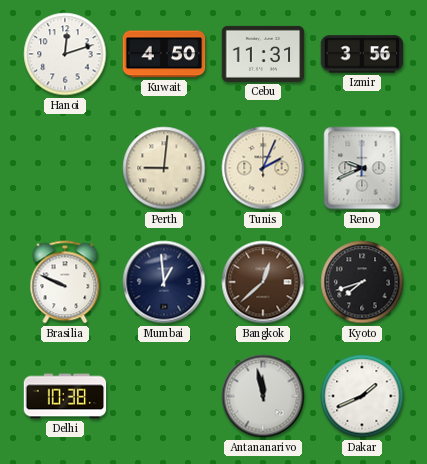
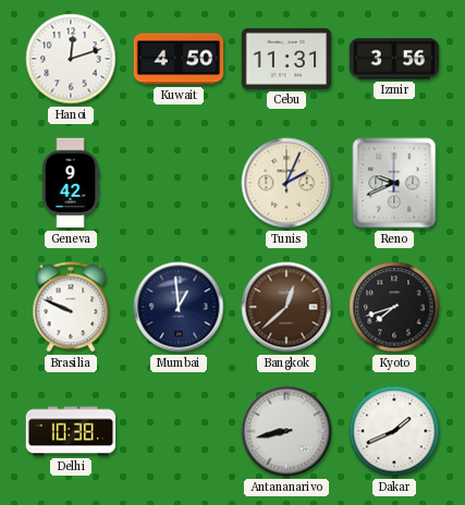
Geneva: none -> 9:42
Perth: 9:01 -> none
Antananarivo: 11:58 -> 8:43
